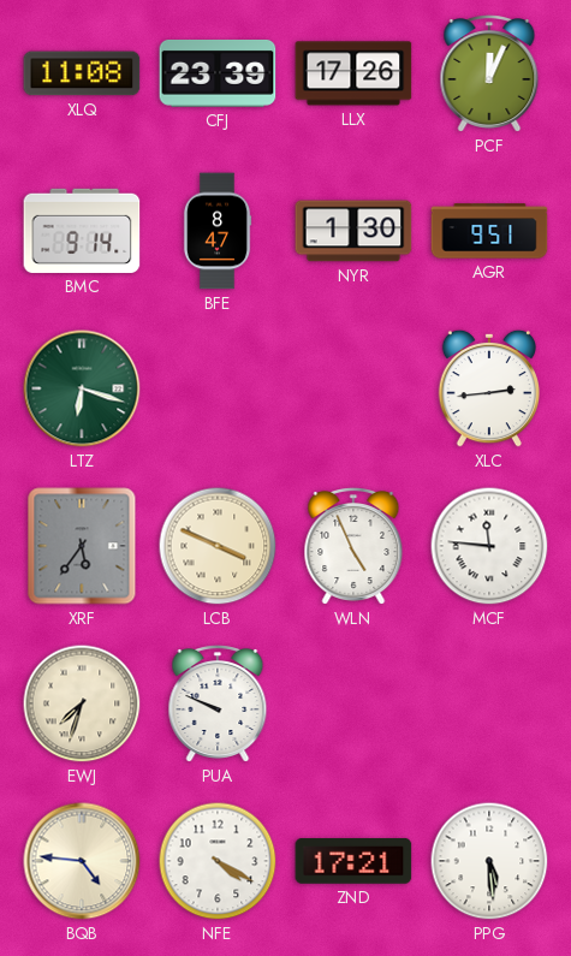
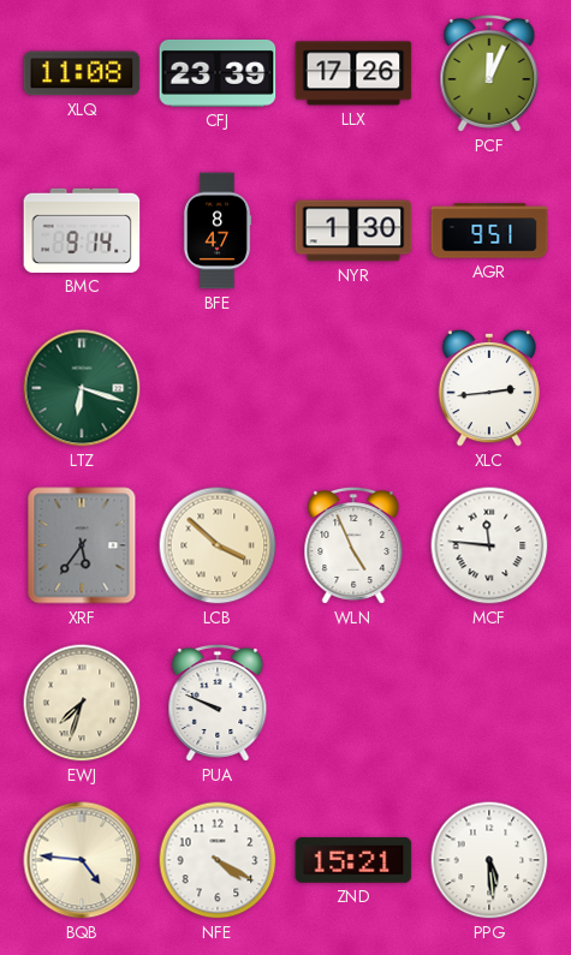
LCB: 3:49 -> 3:52
ZND: 17:21 -> 15:21
